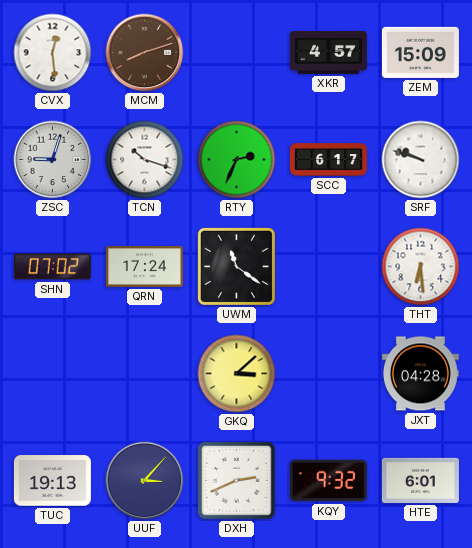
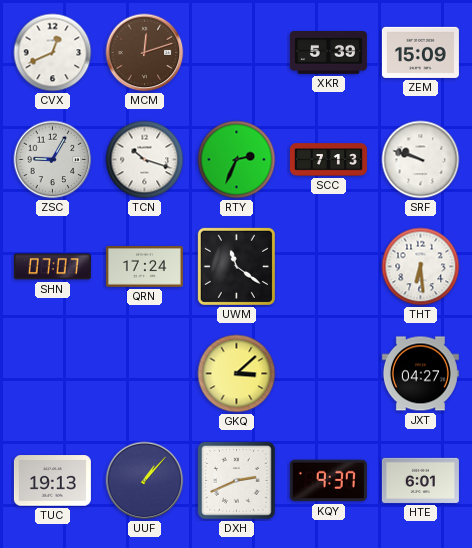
CVX: 12:29 -> 12:41
MCM: 8:12 -> 12:12
XKR: 4:57 -> 5:39
ZSC: 9:03 -> 9:05
SCC: 6:17 -> 7:13
SHN: 07:02 -> 07:07
JXT: 04:28 -> 04:27
UUF: 3:07 -> 1:07
KQY: 9:32 -> 9:37
